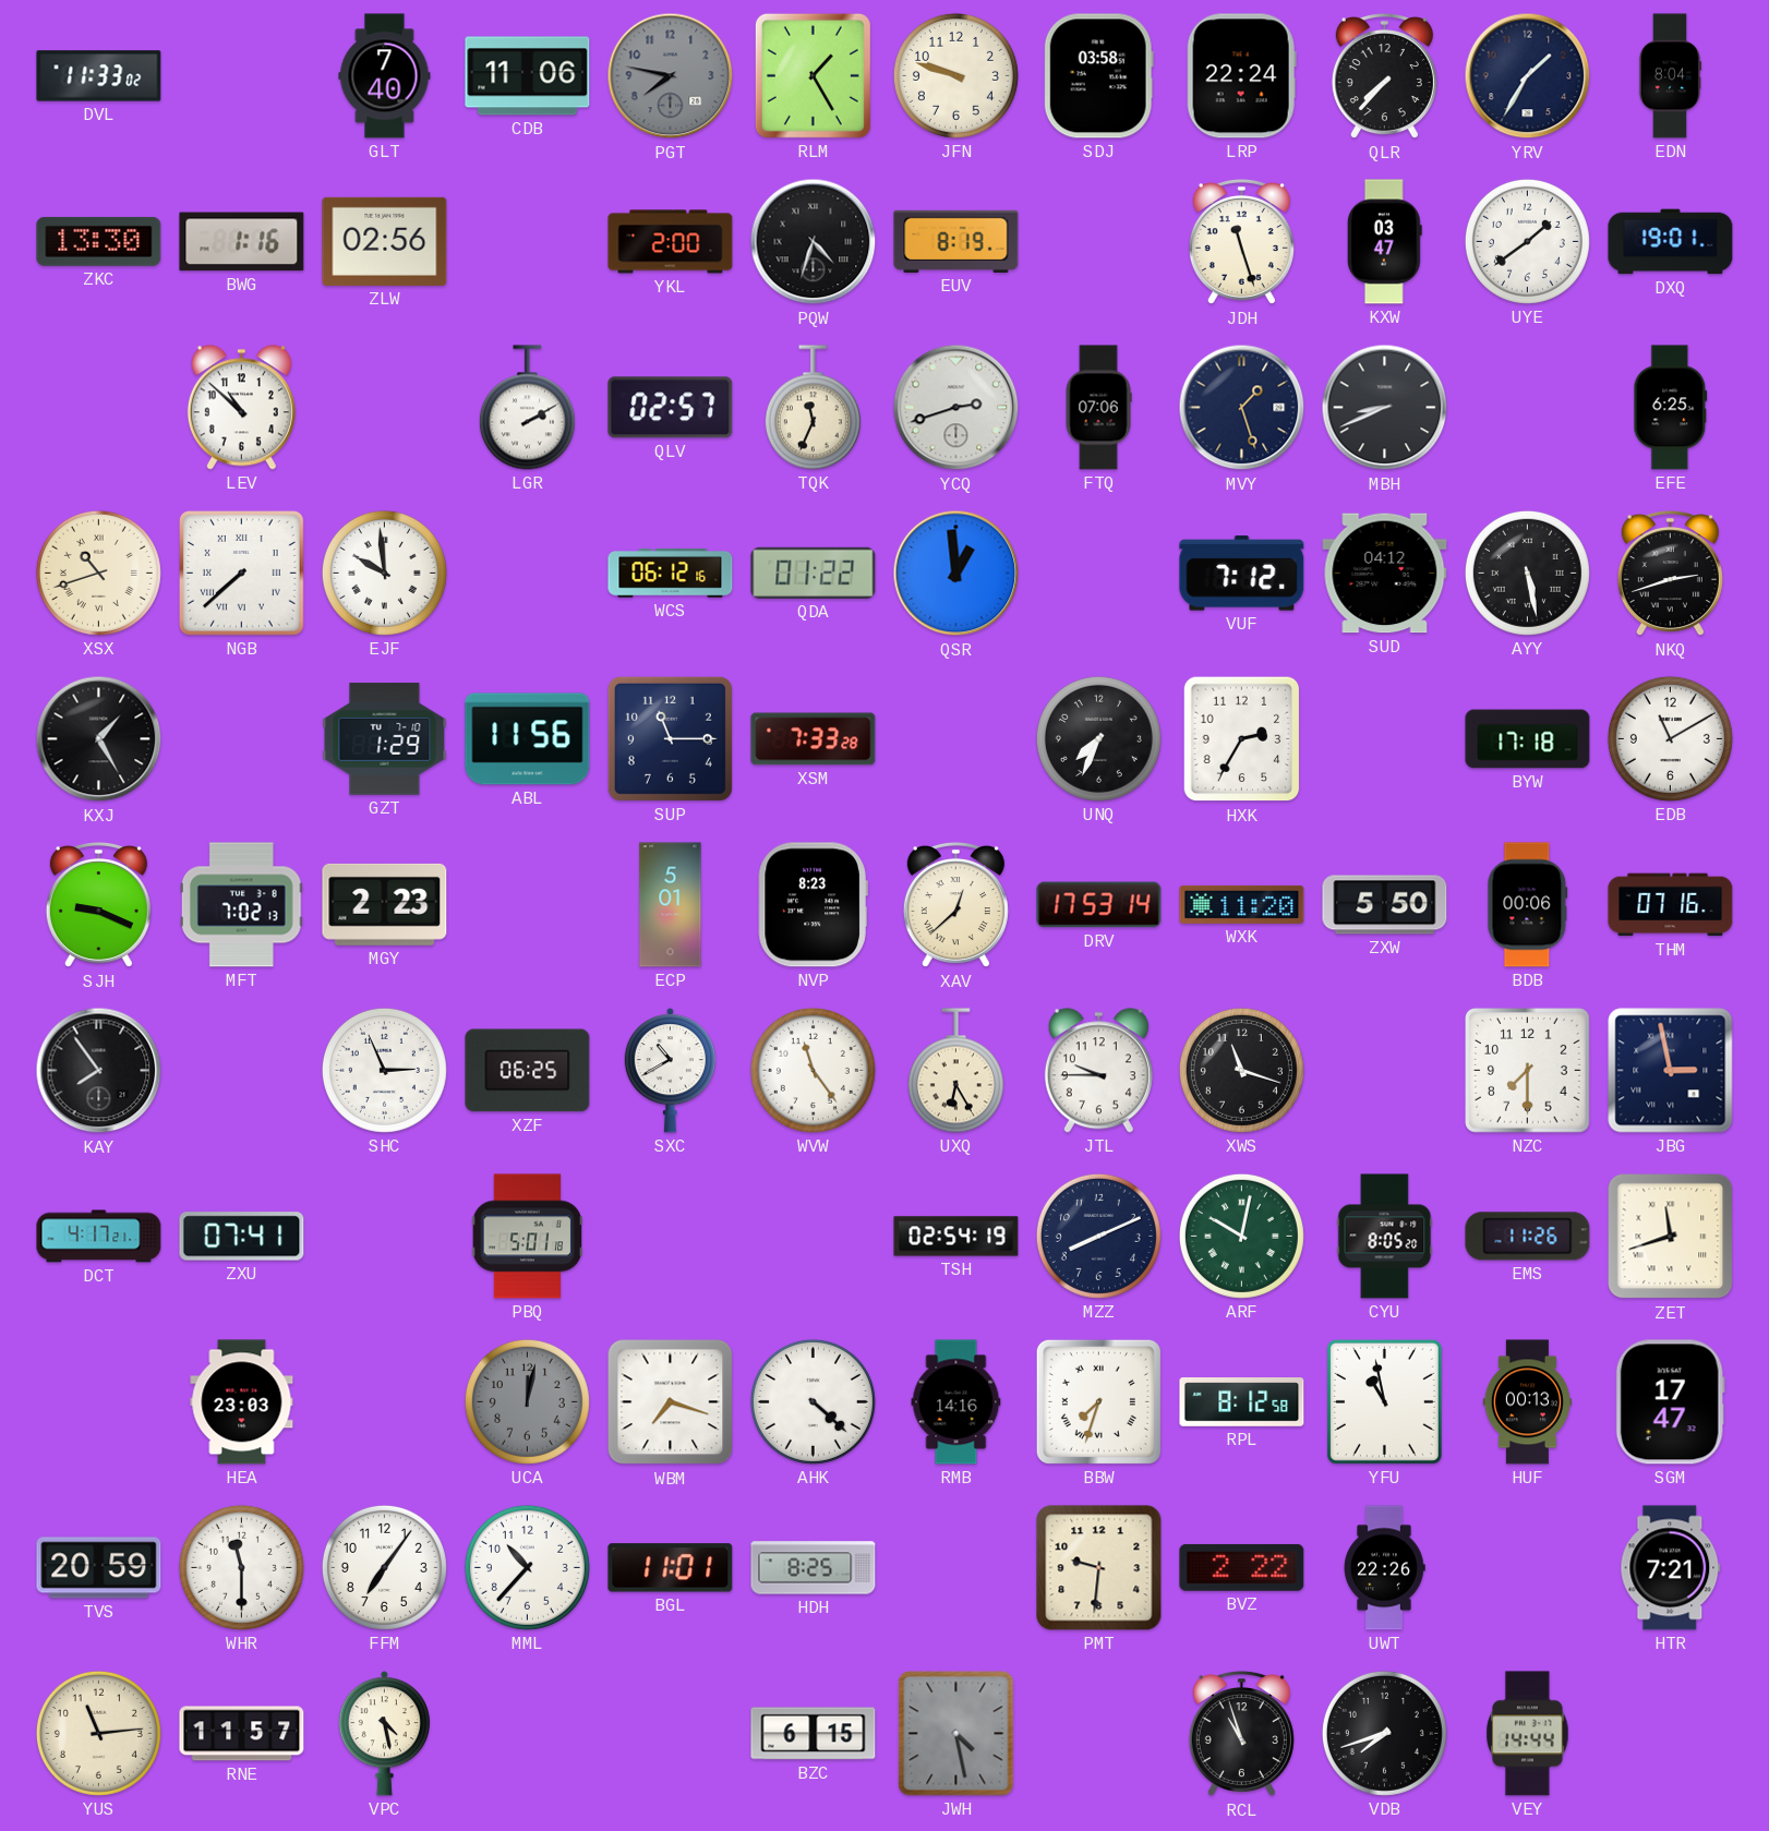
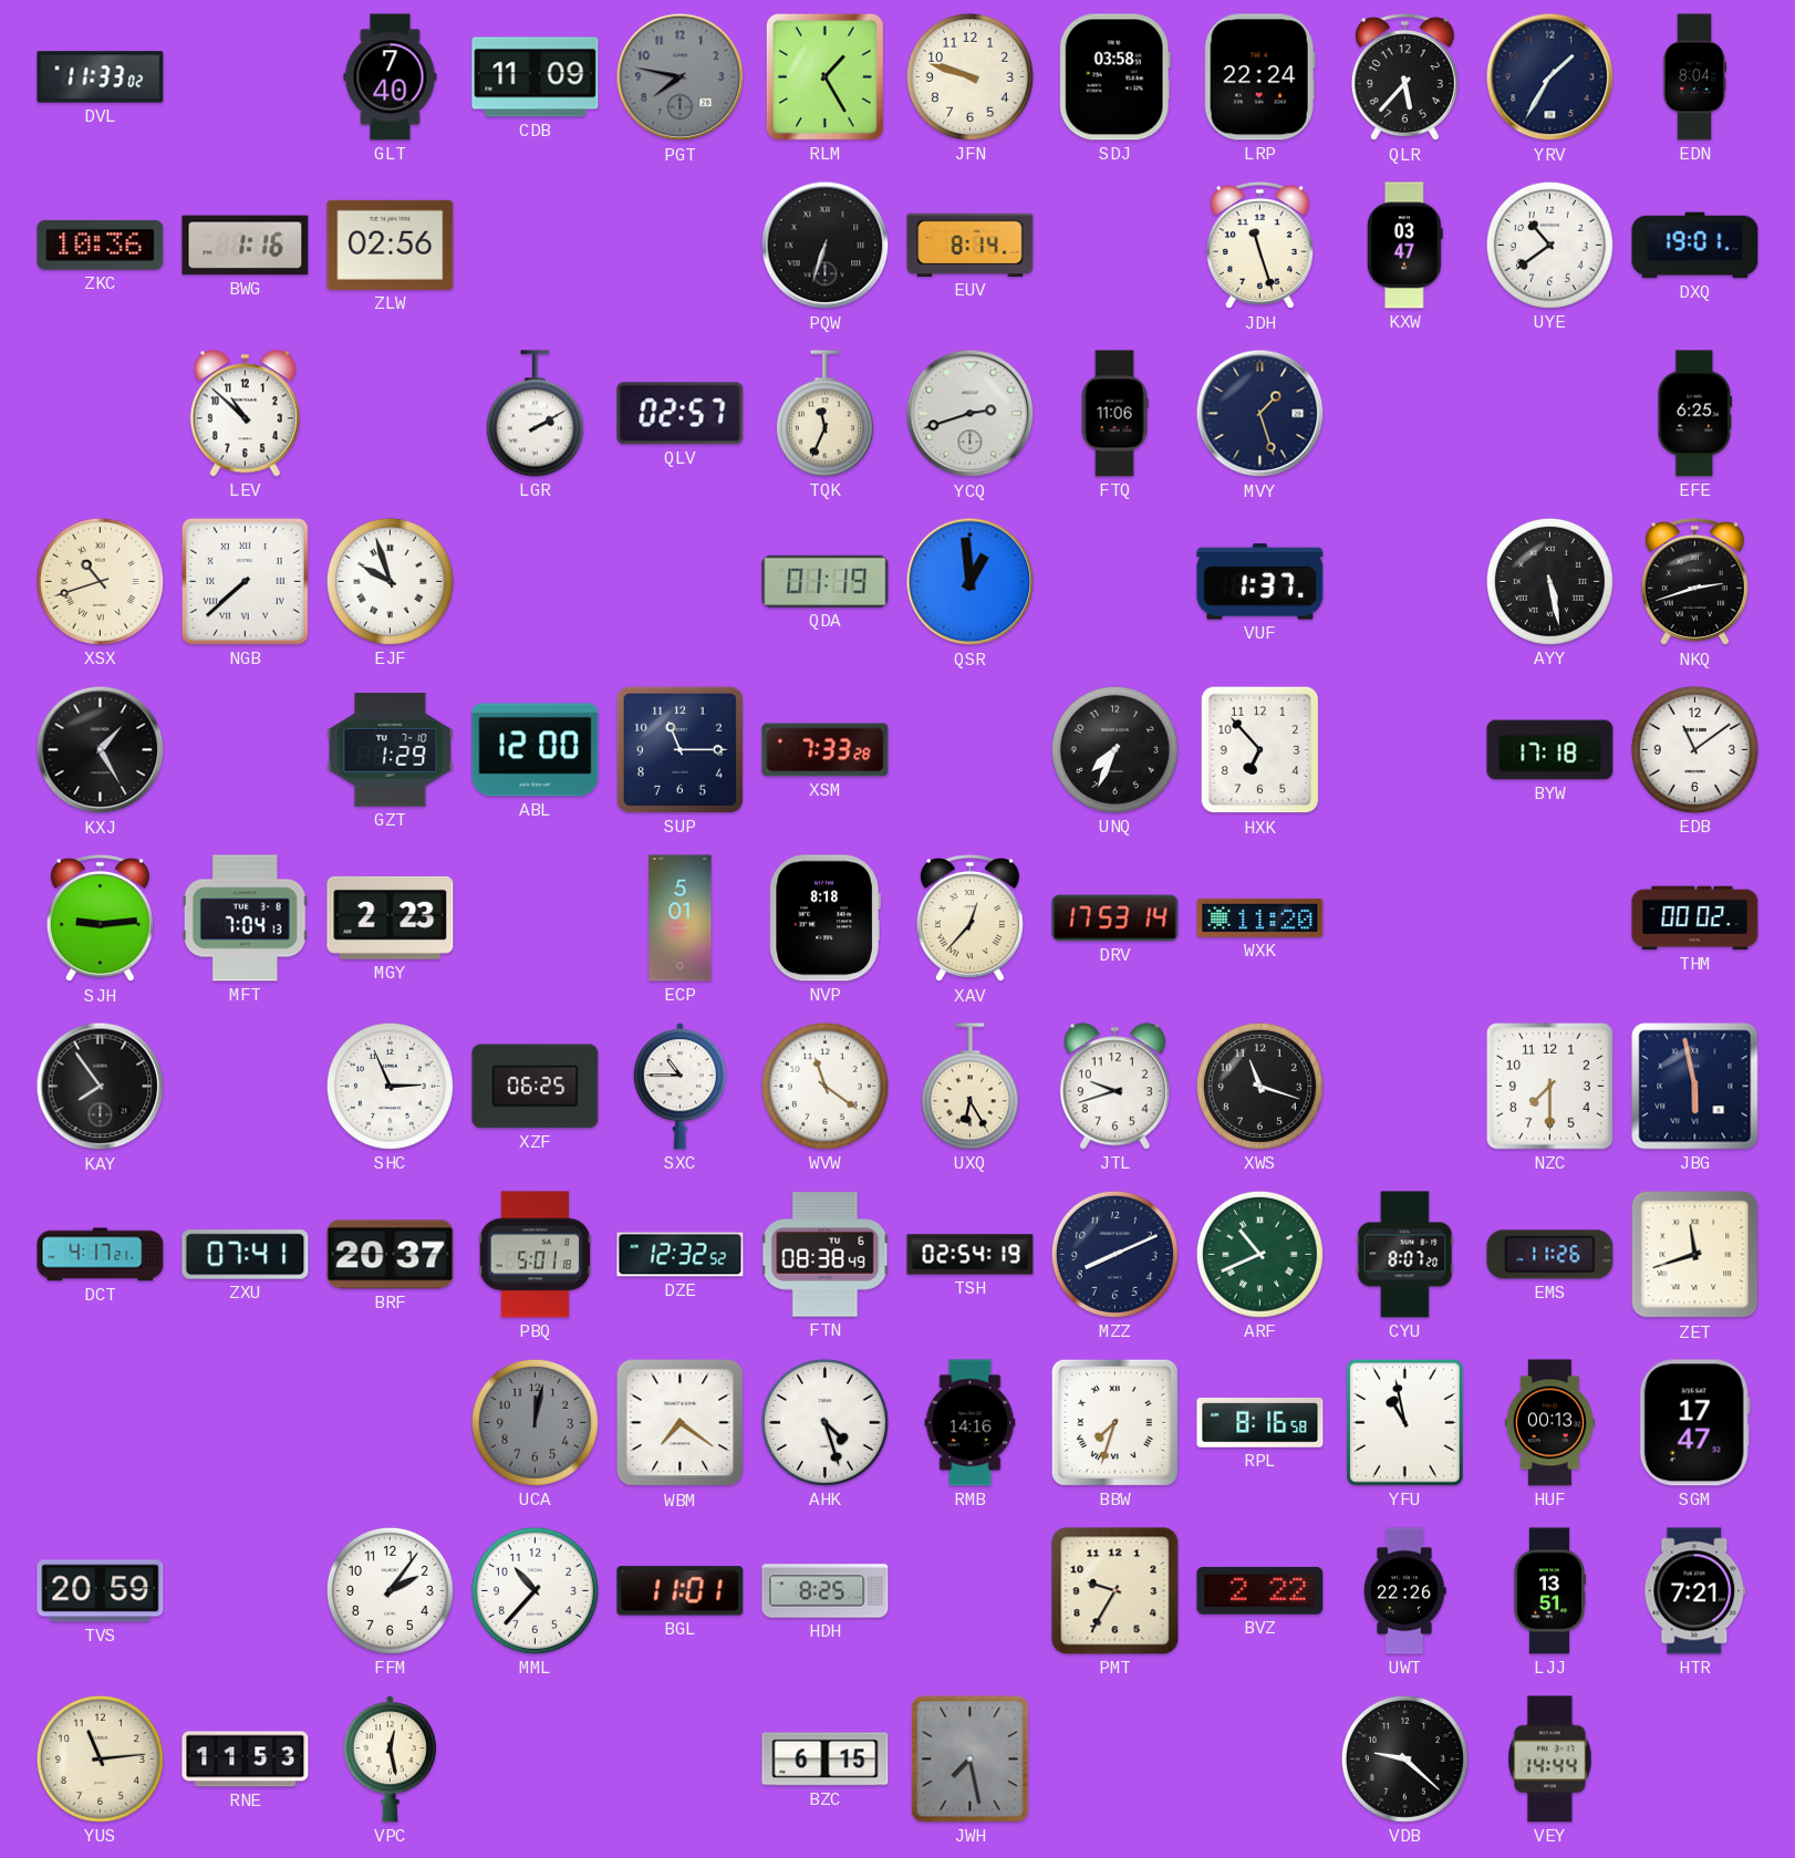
CDB: 11:06 -> 11:09
QLR: 7:37 -> 5:37
ZKC: 13:30 -> 10:36
YKL: 2:00 -> none
PQW: 4:33 -> 6:33
EUV: 8:19 -> 8:14
UYE: 1:39 -> 10:39
FTQ: 07:06 -> 11:06
MBH: 8:41 -> none
EJF: 9:59 -> 9:57
WCS: 06:12 -> none
QDA: 01:22 -> 01:19
VUF: 7:12 -> 1:37
SUD: 04:12 -> none
ABL: 11:56 -> 12:00
HXK: 2:35 -> 6:53
EDB: 11:10 -> 11:09
SJH: 9:19 -> 9:14
MFT: 7:02 -> 7:04
NVP: 8:23 -> 8:18
XAV: 12:38 -> 12:37
ZXW: 5:50 -> none
BDB: 00:06 -> none
THM: 07:16 -> 00:02
SXC: 10:40 -> 10:45
WVW: 11:24 -> 11:21
JTL: 9:45 -> 9:42
JBG: 2:58 -> 5:58
BRF: none -> 20:37
DZE: none -> 12:32
FTN: none -> 08:38
ARF: 10:02 -> 10:41
CYU: 8:05 -> 8:07
HEA: 23:03 -> none
WBM: 7:18 -> 7:21
AHK: 4:22 -> 4:27
RPL: 8:12 -> 8:16
WHR: 11:30 -> none
FFM: 7:06 -> 2:06
PMT: 9:31 -> 9:35
LJJ: none -> 13:51
RNE: 11:57 -> 11:53
VPC: 4:28 -> 12:28
JWH: 4:28 -> 7:28
RCL: 10:57 -> none
VDB: 7:42 -> 9:22
